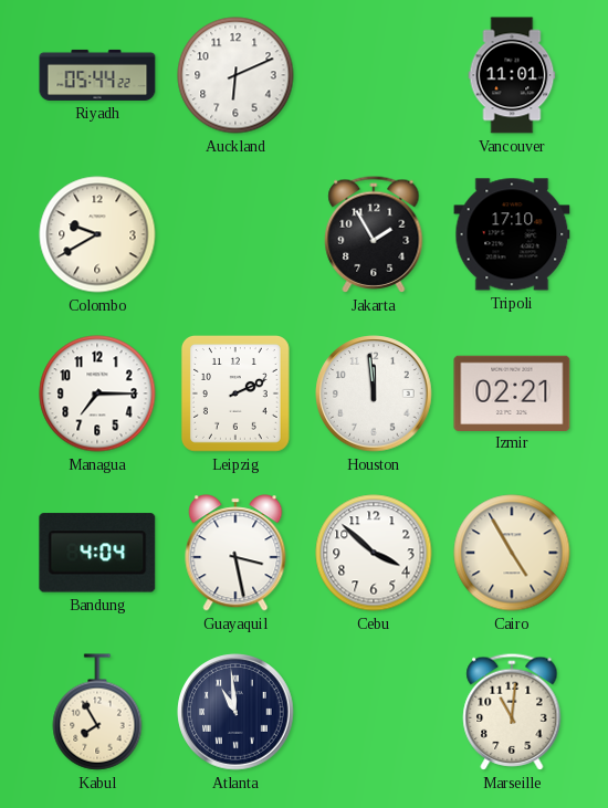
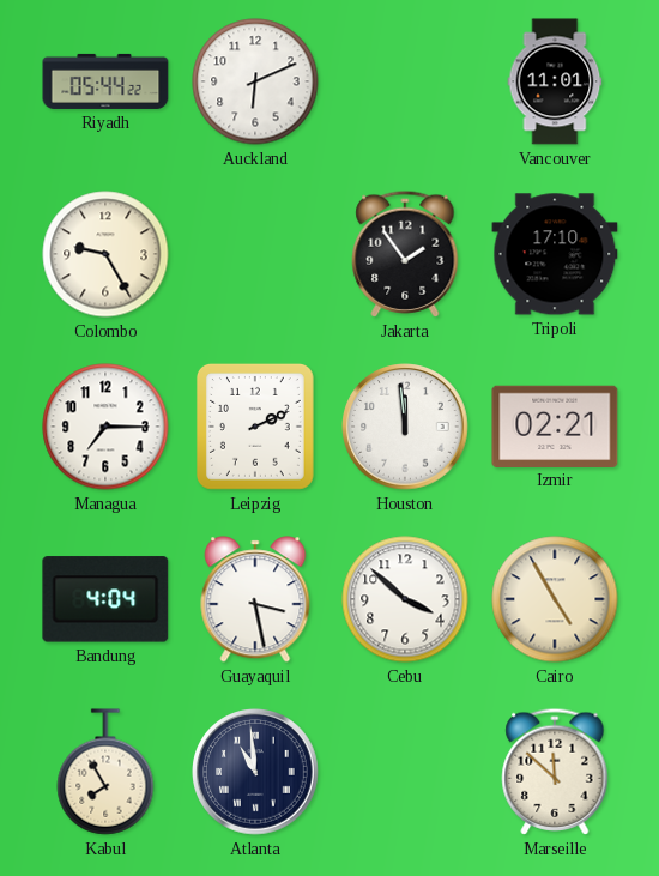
Colombo: 9:40 -> 9:25
Jakarta: 1:55 -> 1:54
Marseille: 11:01 -> 11:52
